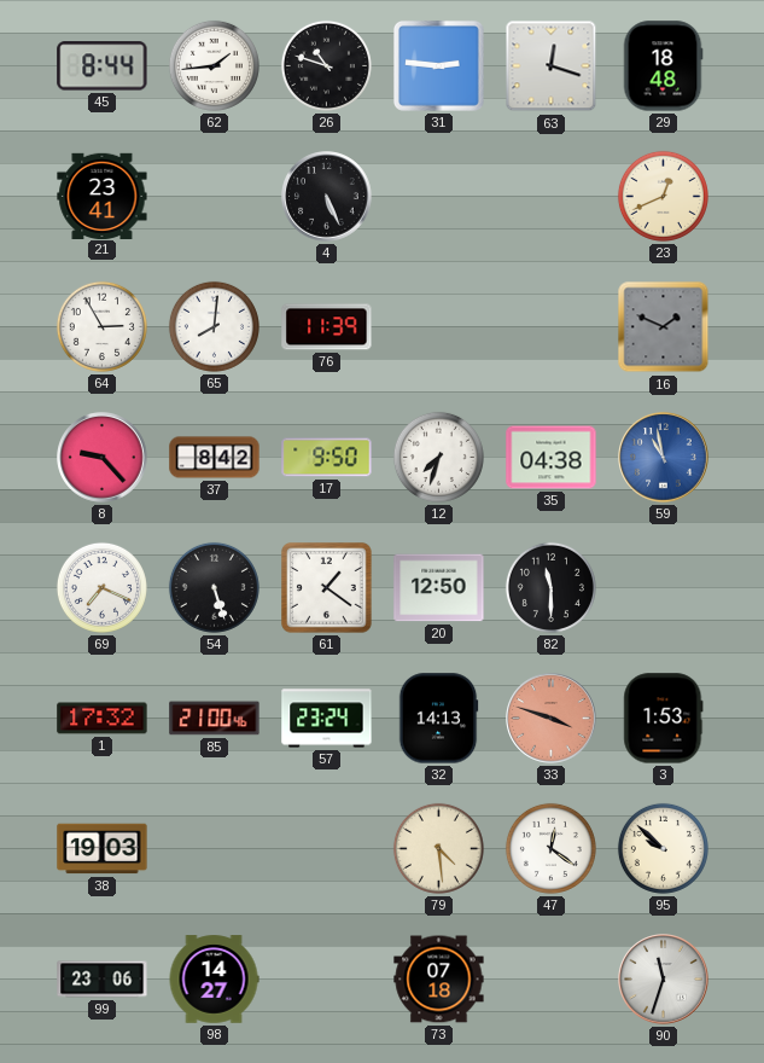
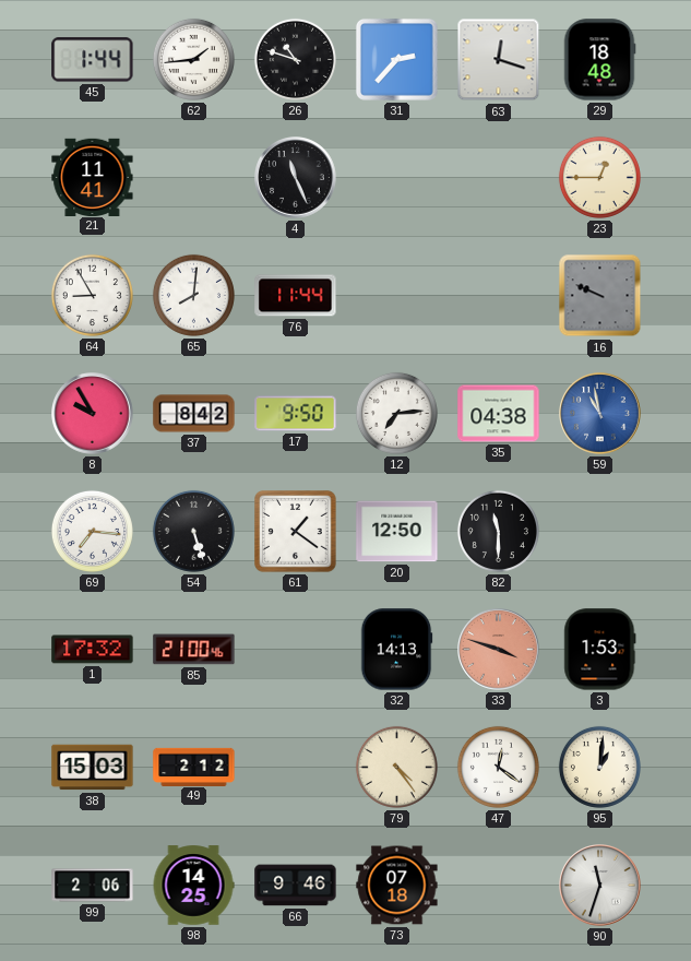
45: 8:44 -> 1:44
31: 2:46 -> 2:37
21: 23:41 -> 11:41
4: 5:26 -> 11:26
23: 12:41 -> 12:45
64: 2:55 -> 8:55
76: 11:39 -> 11:44
16: 1:49 -> 9:49
8: 9:23 -> 9:55
12: 7:33 -> 7:14
69: 7:19 -> 7:16
57: 23:24 -> none
38: 19:03 -> 15:03
49: none -> 2:12
79: 4:29 -> 4:24
95: 9:52 -> 1:01
99: 23:06 -> 2:06
98: 14:27 -> 14:25
66: none -> 9:46
